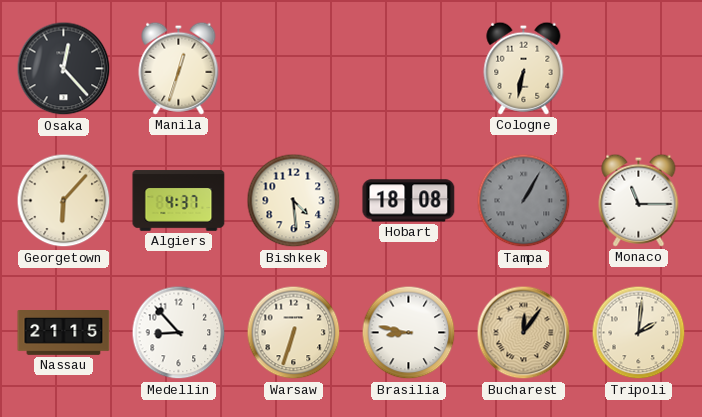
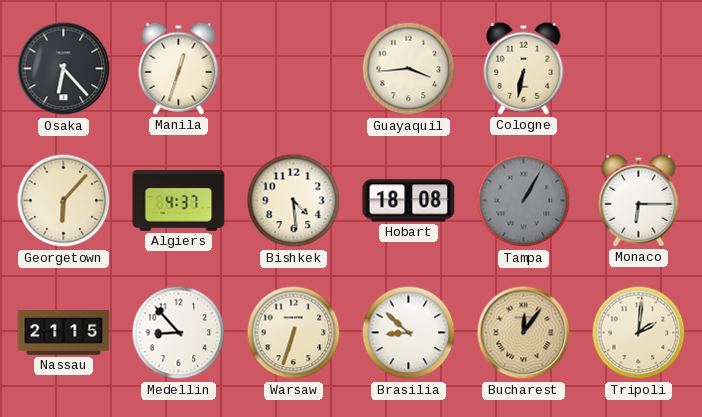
Osaka: 12:23 -> 6:23
Guayaquil: none -> 3:44
Monaco: 11:15 -> 6:15
Brasilia: 8:47 -> 8:52
